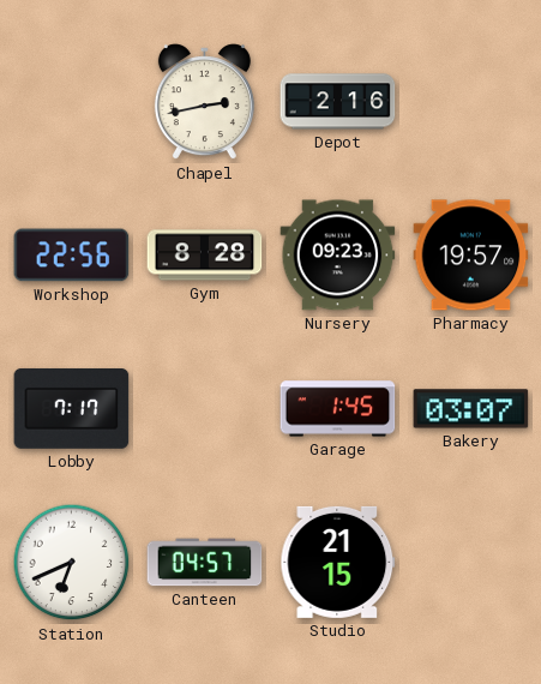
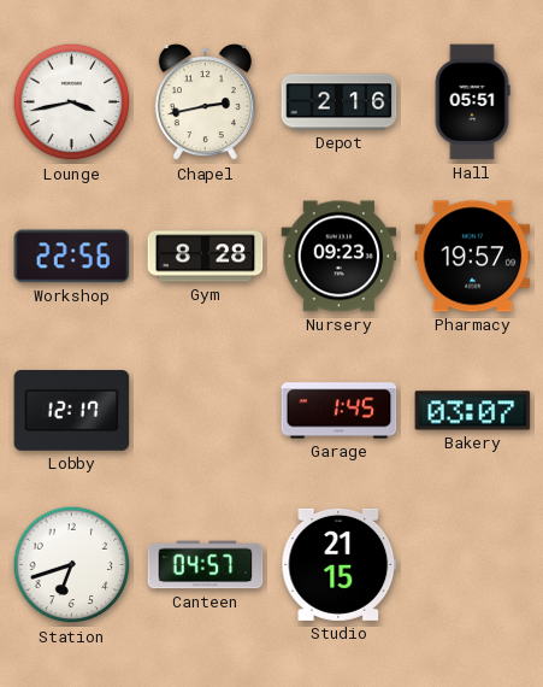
Lounge: none -> 3:43
Hall: none -> 05:51
Lobby: 7:17 -> 12:17
Station: 6:41 -> 6:42
